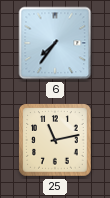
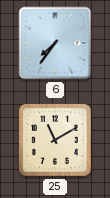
25: 11:13 -> 11:10
